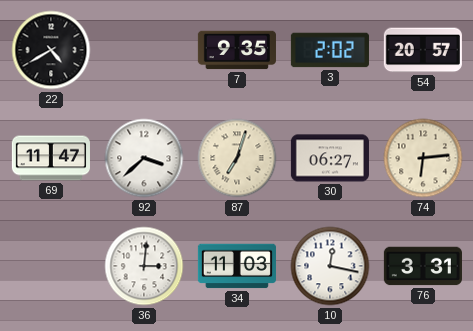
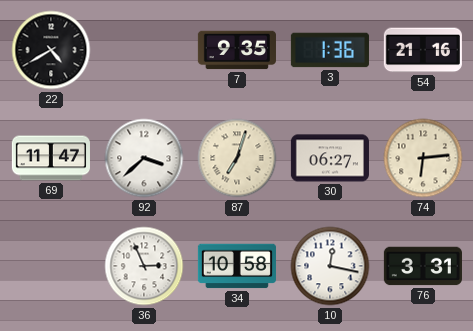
3: 2:02 -> 1:36
54: 20:57 -> 21:16
36: 3:01 -> 2:56
34: 11:03 -> 10:58
